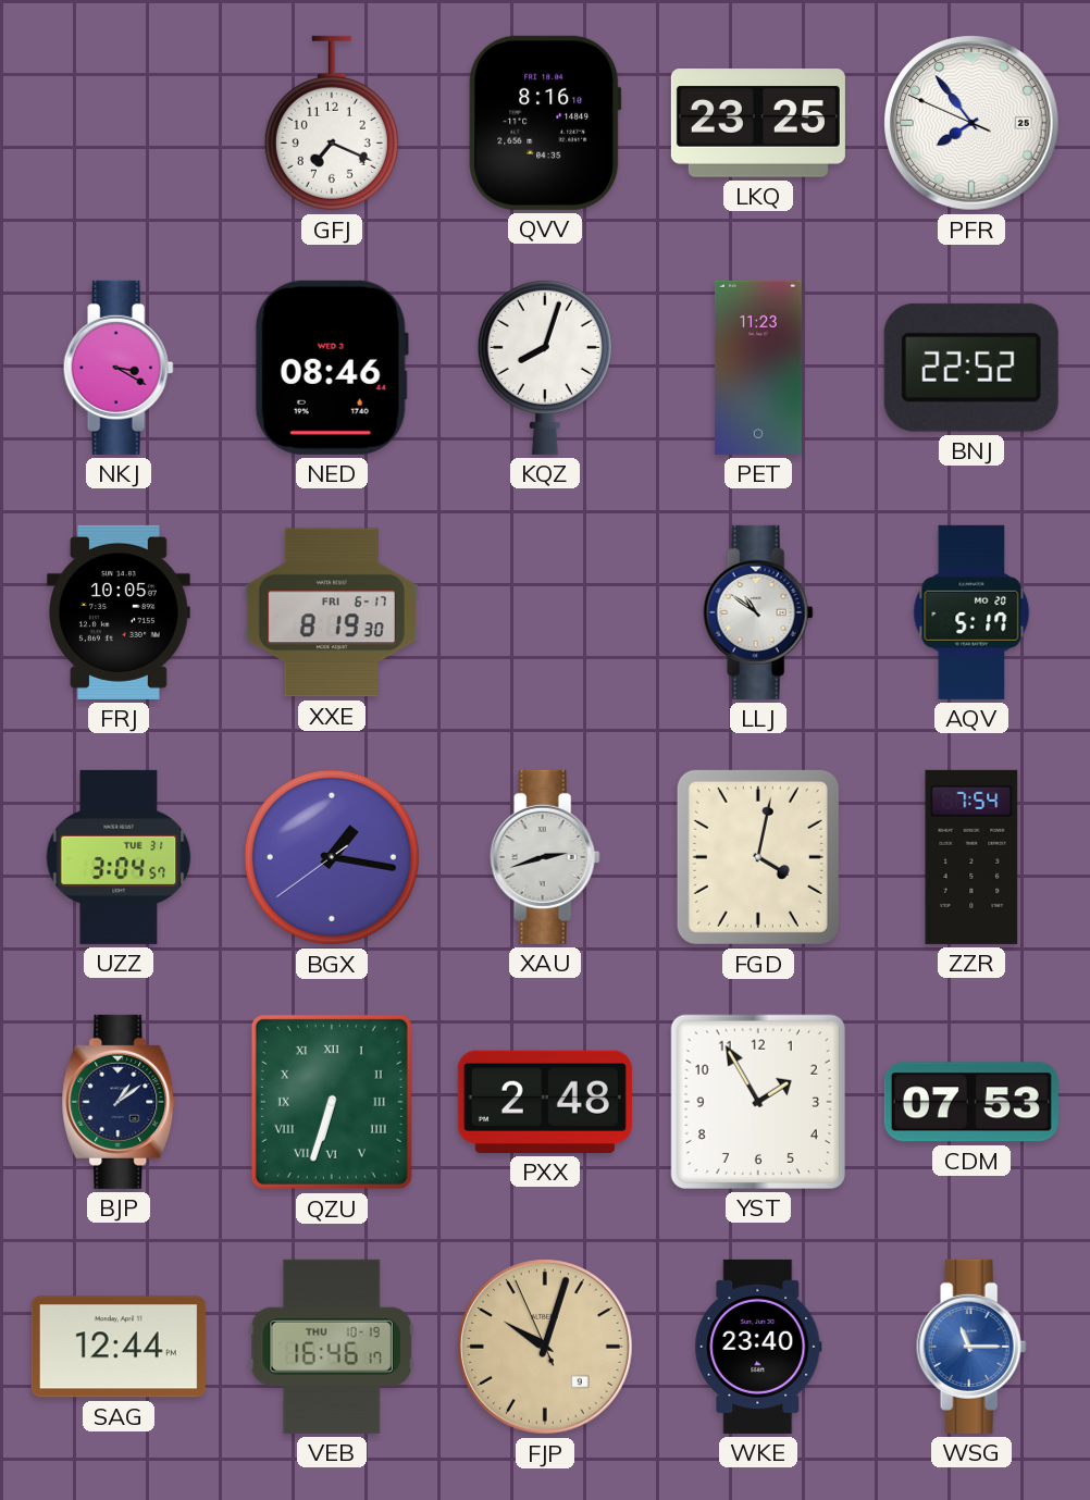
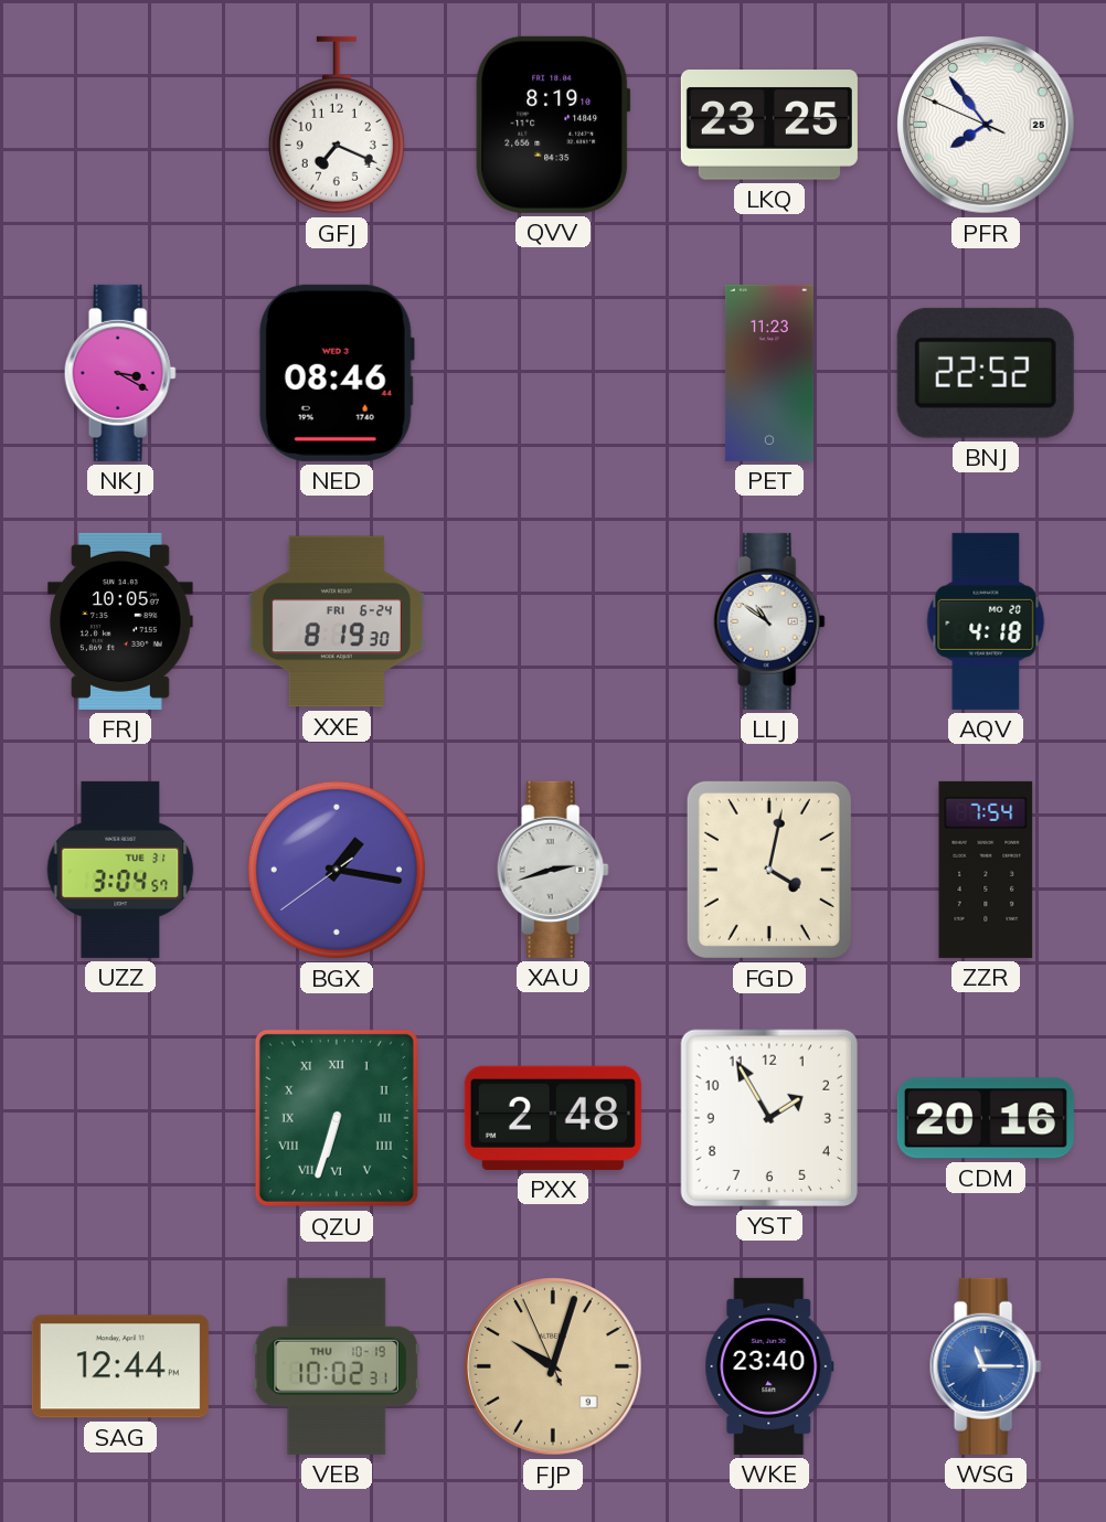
QVV: 8:16 -> 8:19
KQZ: 8:03 -> none
XXE date: FRI 6-17 -> FRI 6-24
AQV: 5:17 -> 4:18
BJP: 1:09 -> none
CDM: 07:53 -> 20:16
VEB: 16:46 -> 10:02
